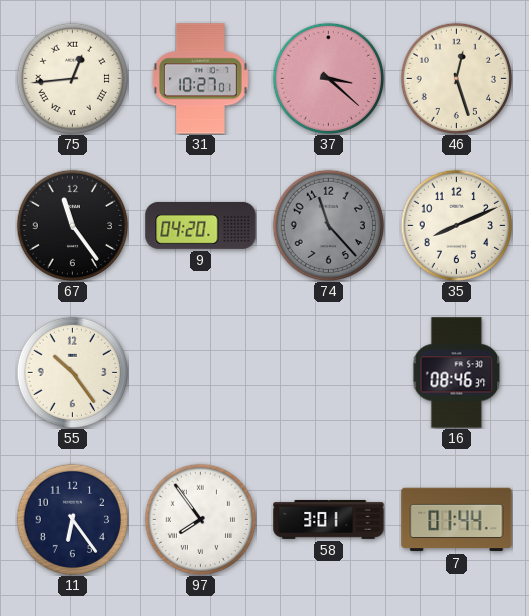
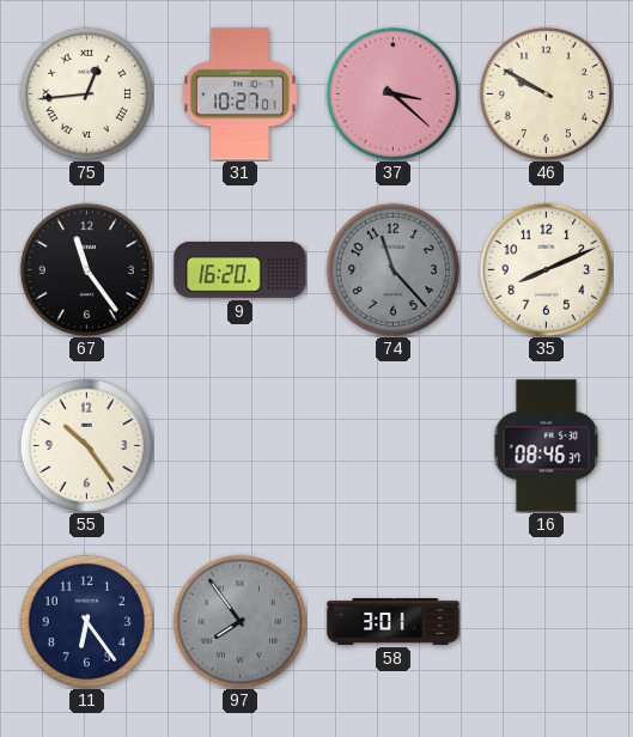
46: 12:27 -> 9:50
9: 04:20 -> 16:20
97 dial: white -> grey
7: 01:44 -> none
